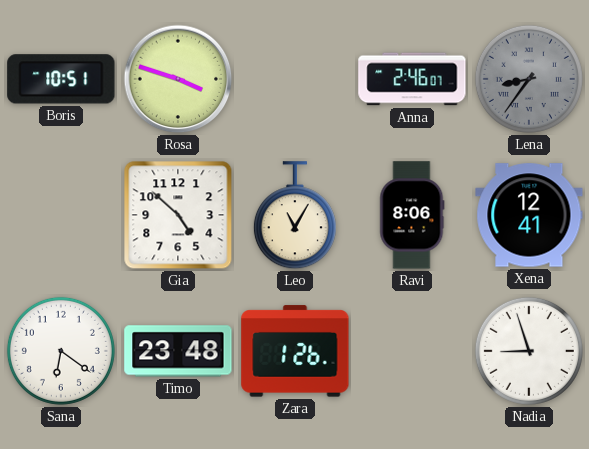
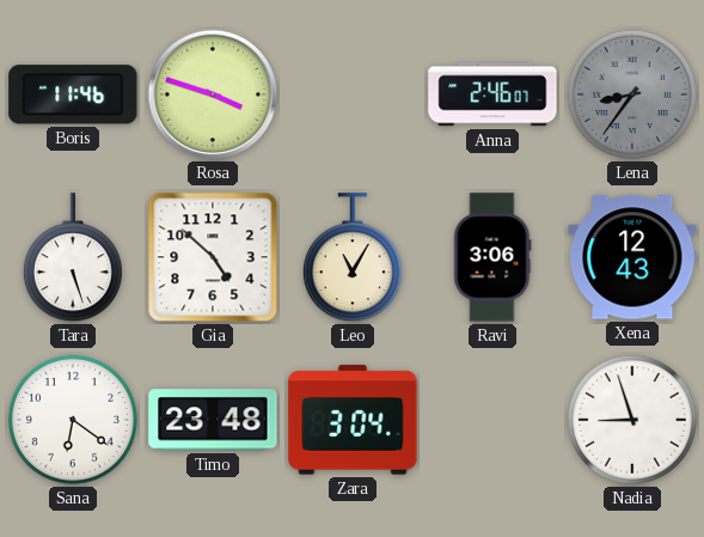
Boris: 10:51 -> 11:46
Tara: none -> 5:27
Ravi: 8:06 -> 3:06
Xena: 12:41 -> 12:43
Zara: 1:26 -> 3:04
